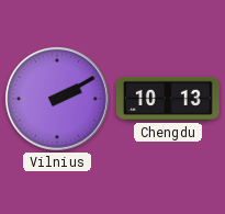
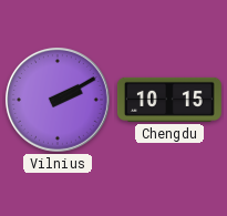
Chengdu: 10:13 -> 10:15
